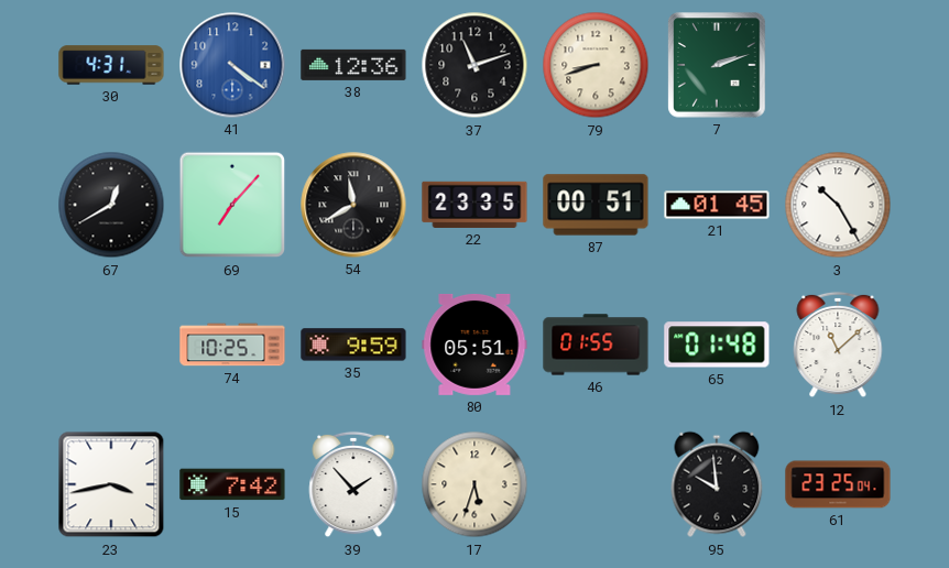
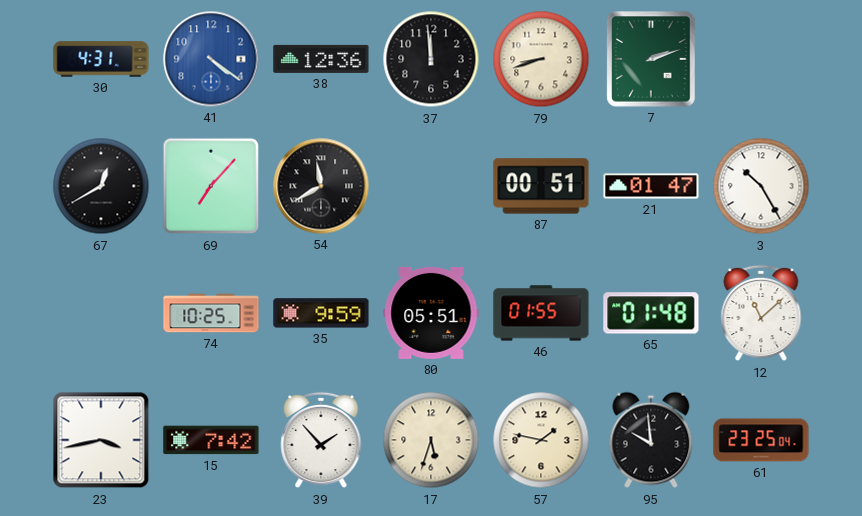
37: 11:12 -> 11:59
22: 23:35 -> none
21: 01:45 -> 01:47
57: none -> 1:47
